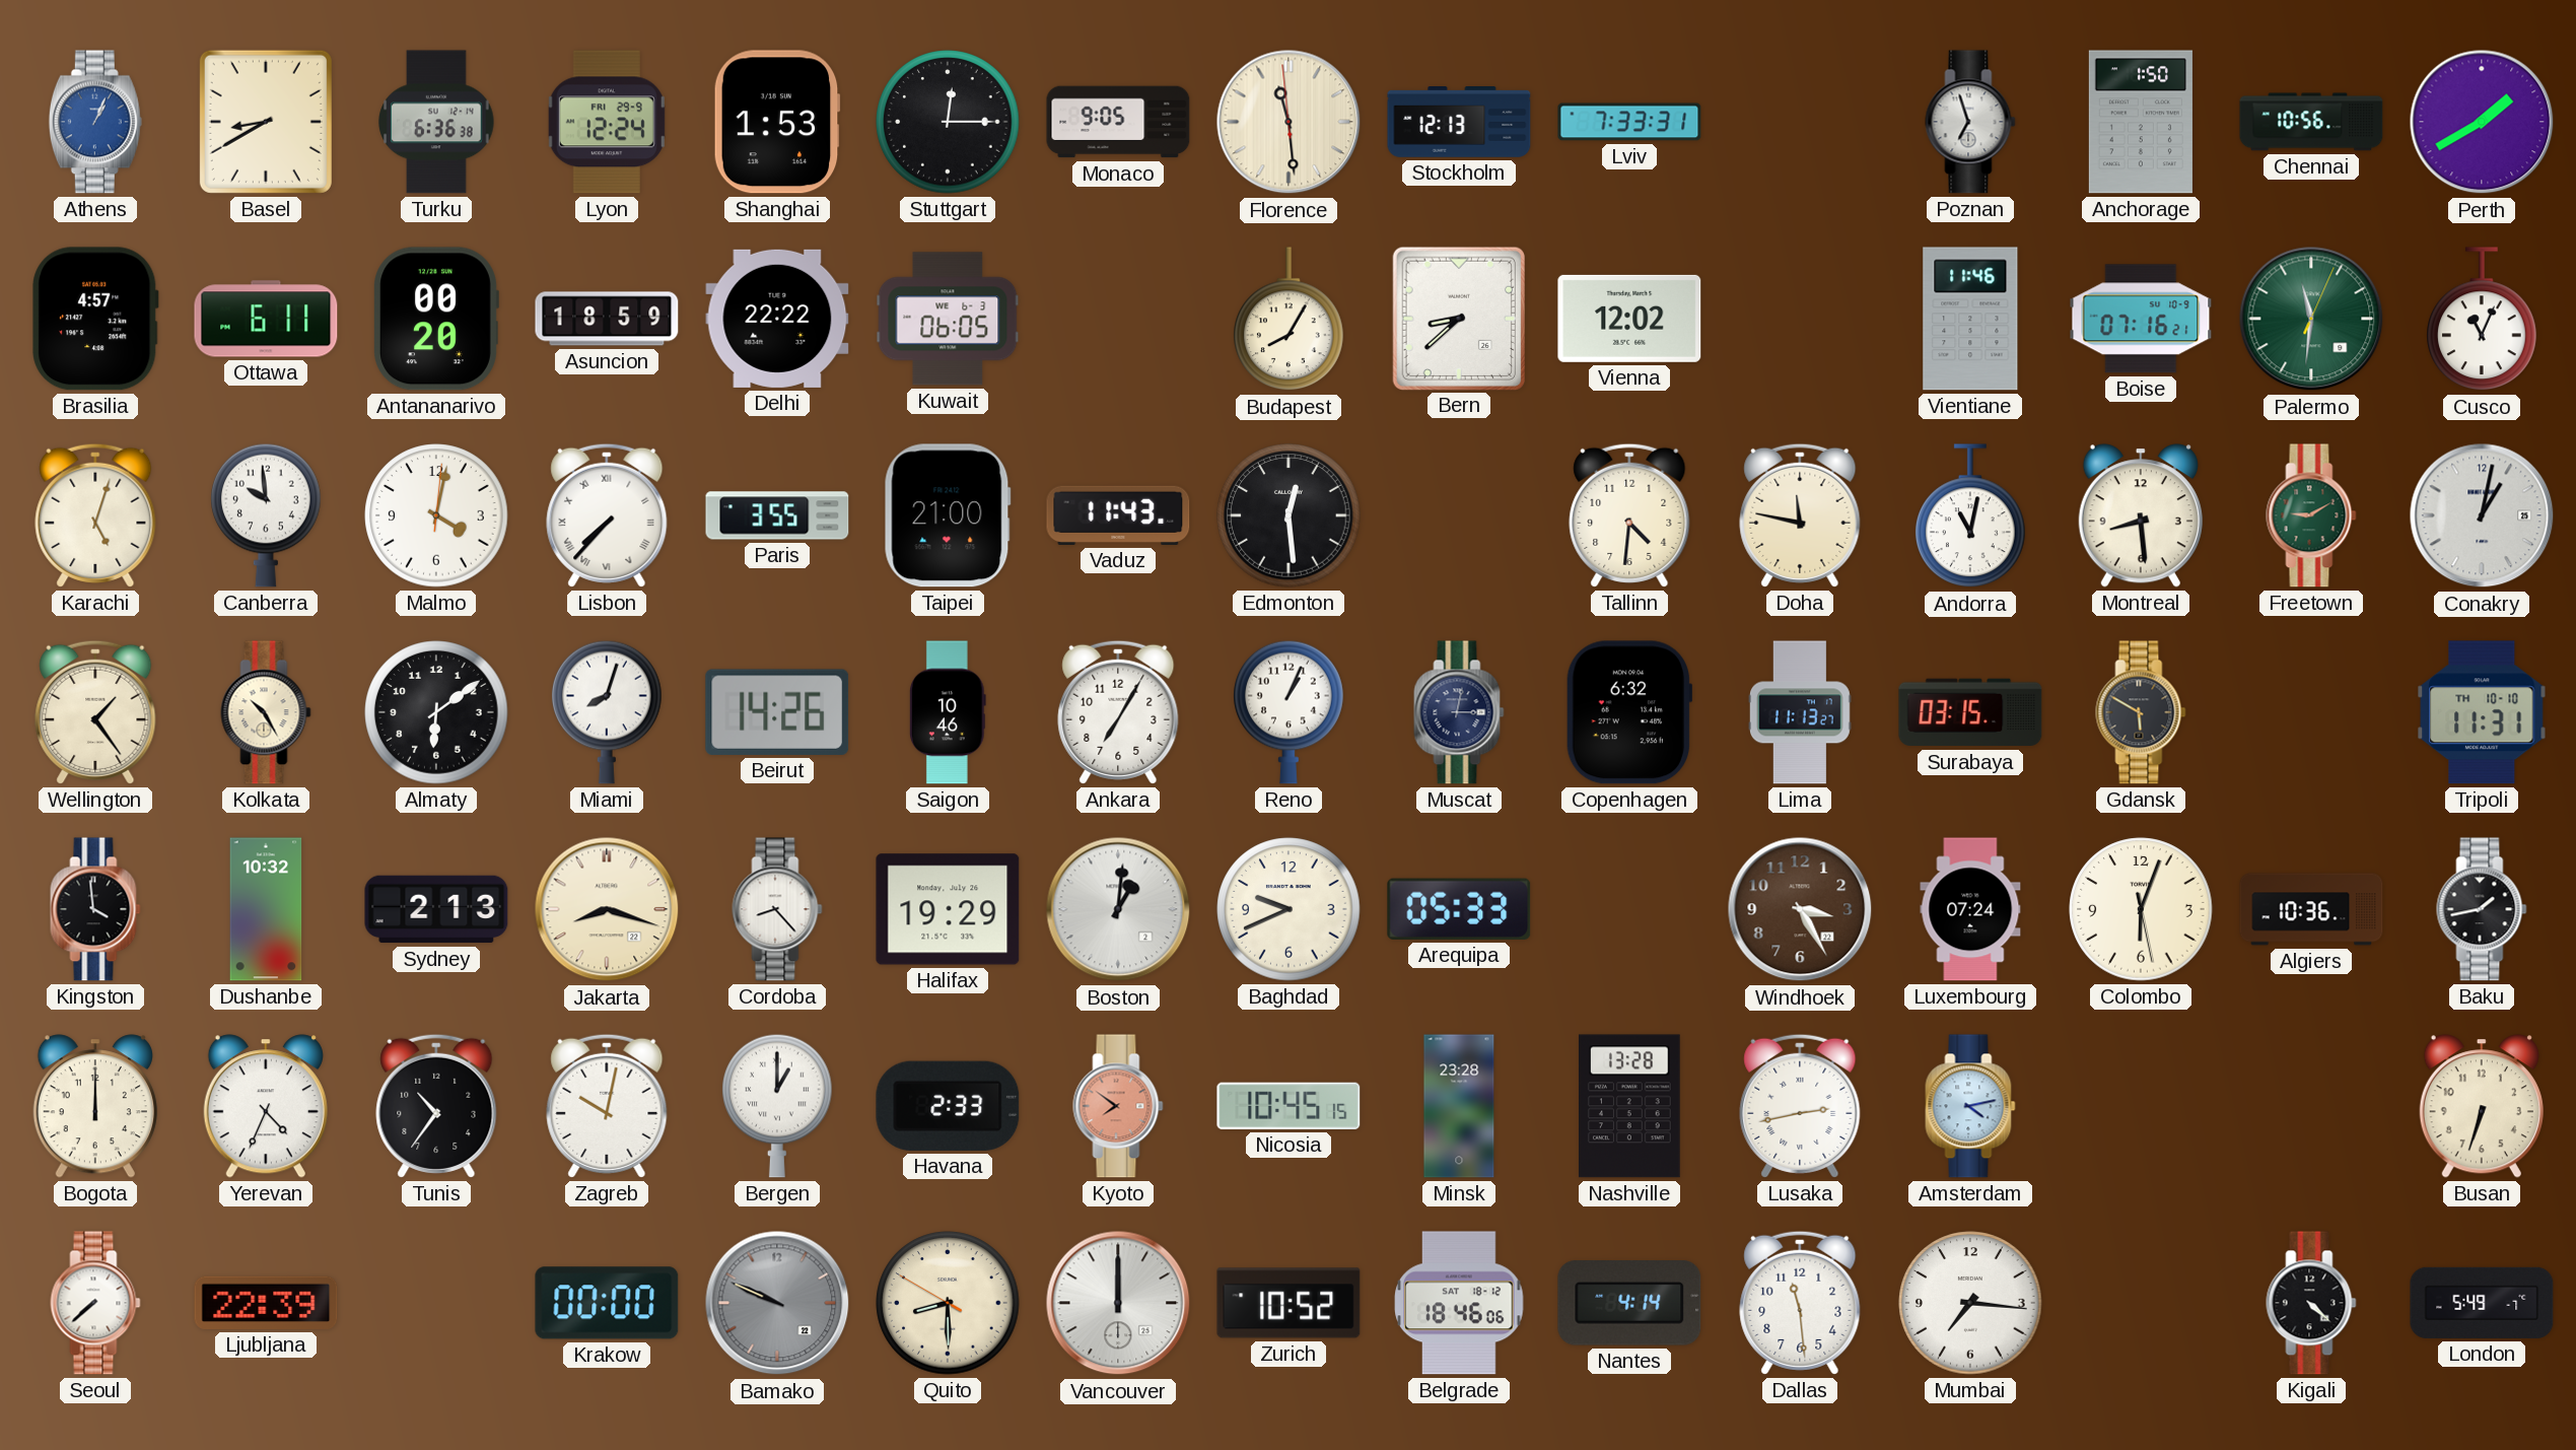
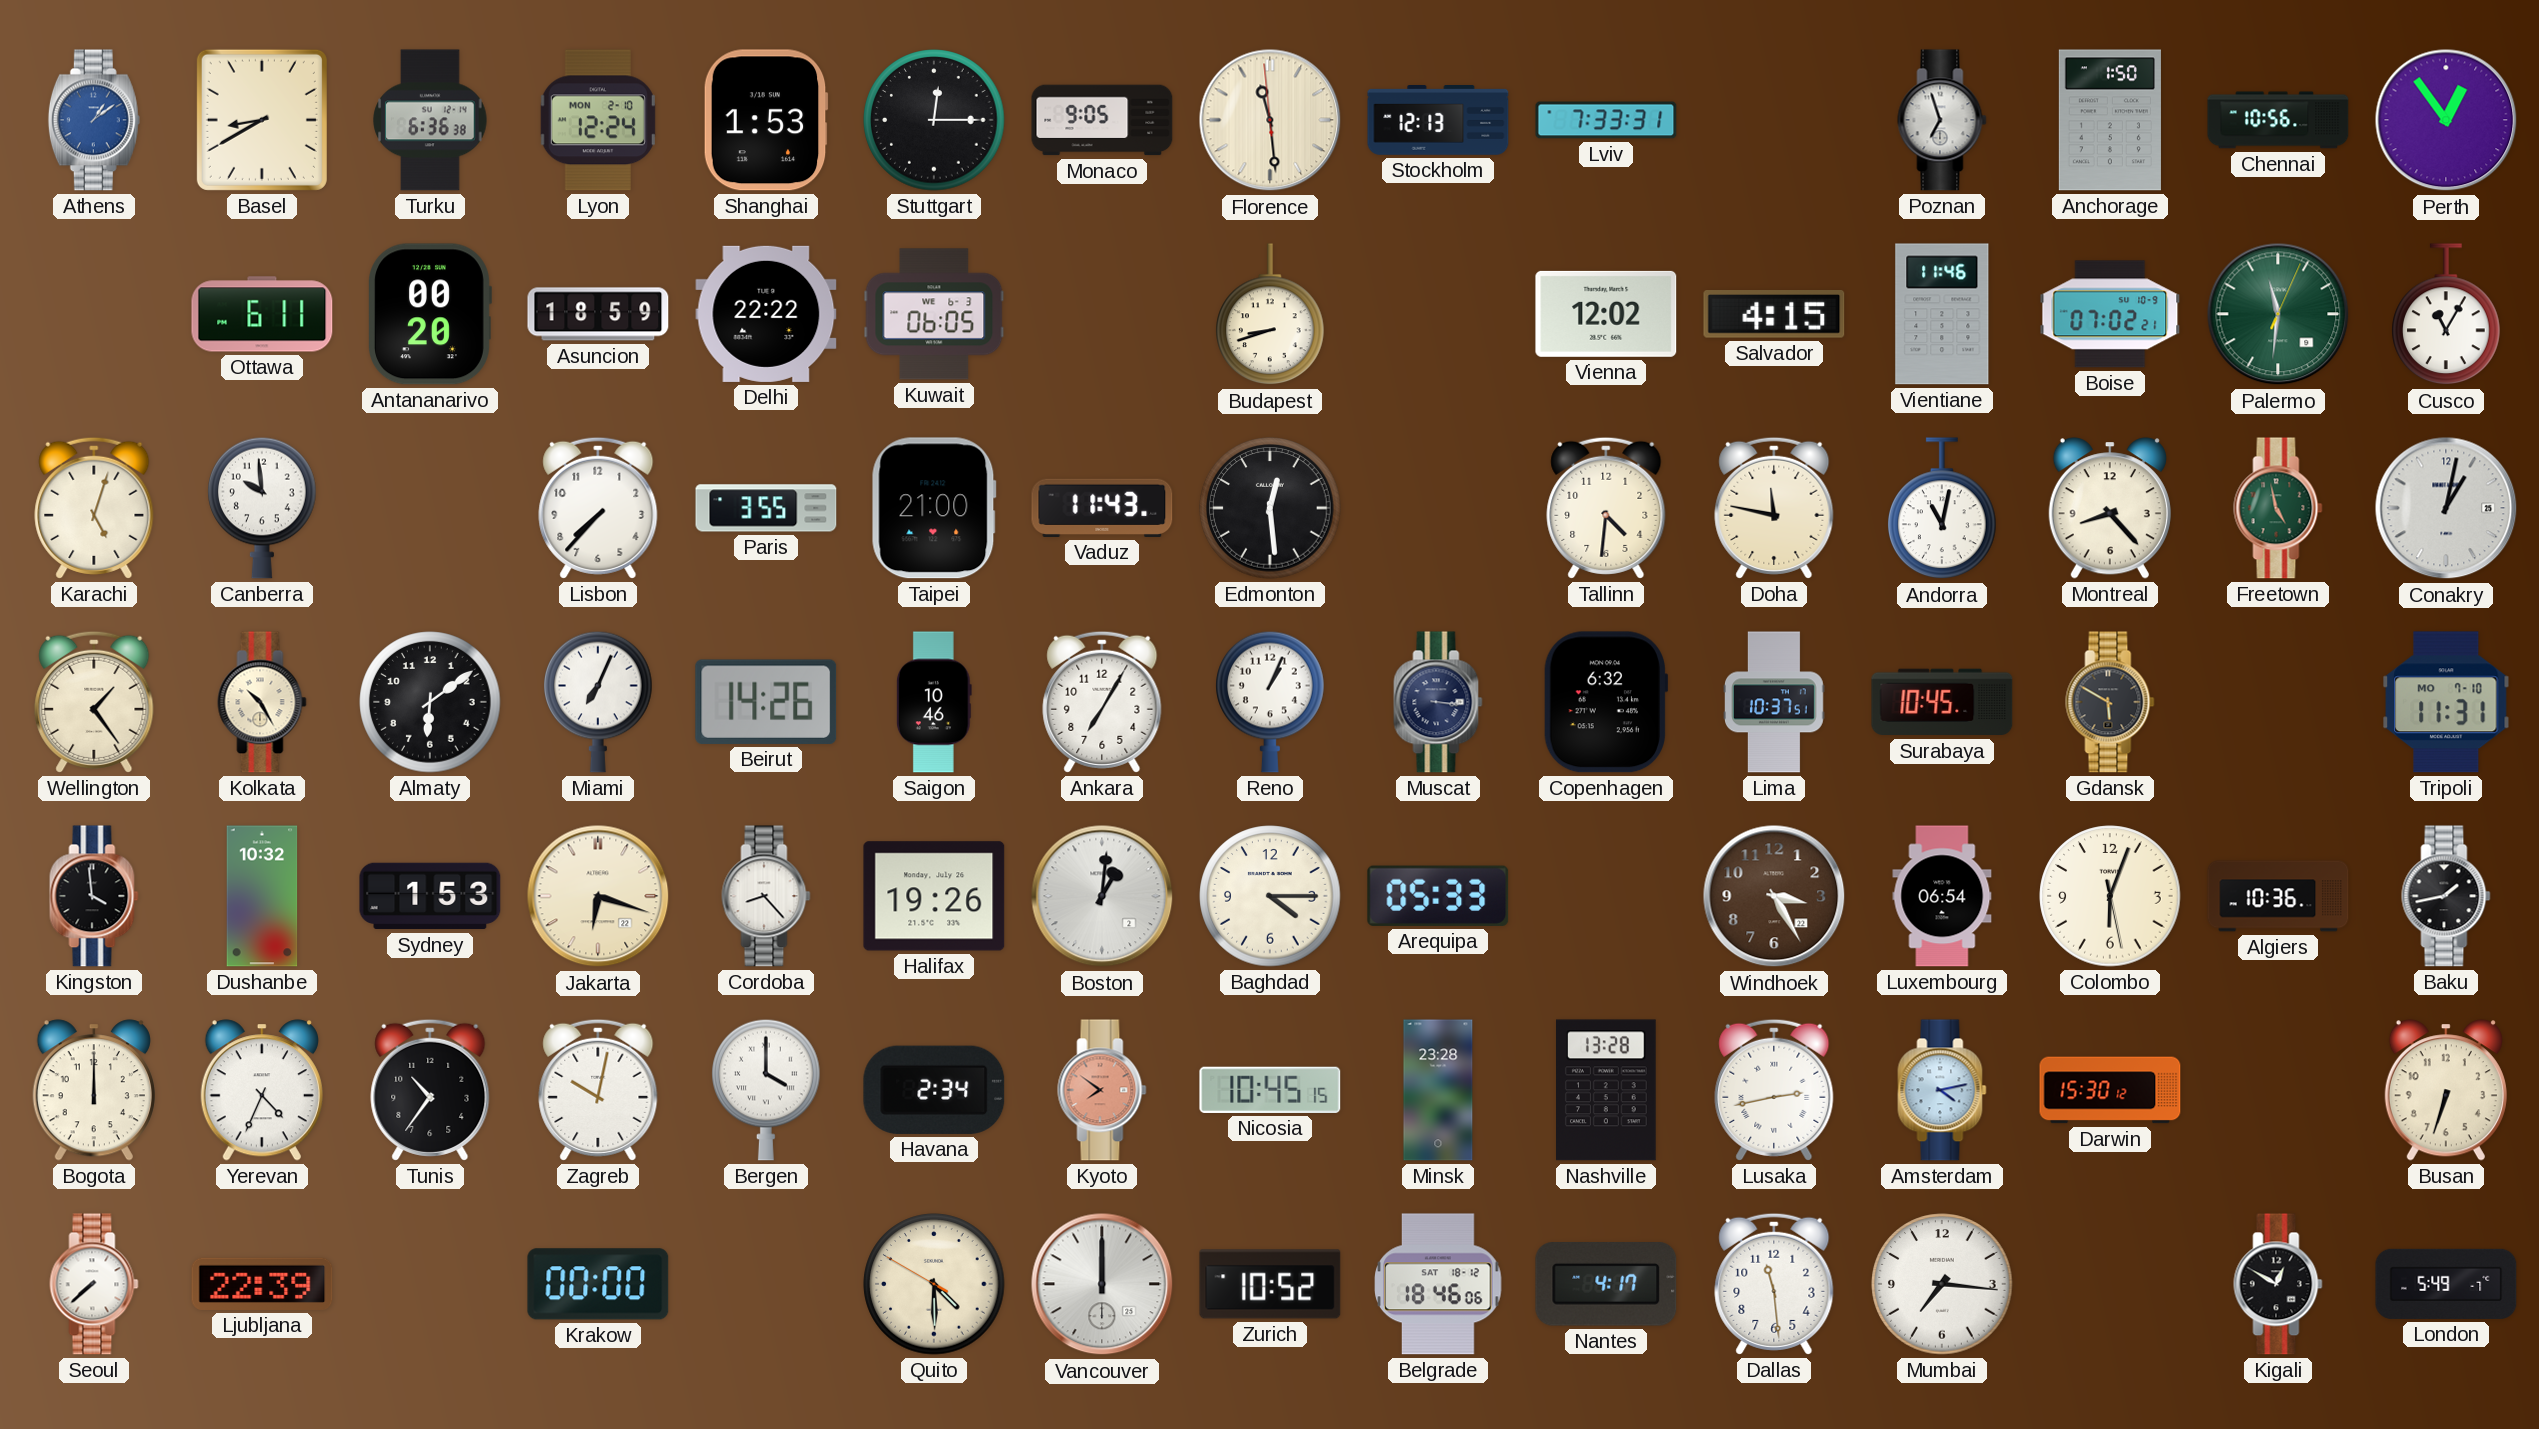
Athens: 1:04 -> 1:09
Lyon date: FRI 29-9 -> MON 2-10
Perth: 1:40 -> 12:54
Brasilia: 4:57 -> none
Budapest: 8:05 -> 8:42
Bern: 8:38 -> none
Salvador: none -> 4:15
Boise: 07:16 -> 07:02
Cusco: 11:04 -> 11:05
Malmo: 4:02 -> none
Lisbon numerals: Roman -> Arabic
Montreal: 8:29 -> 8:23
Freetown: 9:10 -> 4:58
Miami: 8:03 -> 7:04
Muscat: 3:02 -> 3:16
Lima: 11:13 -> 10:37
Surabaya: 03:15 -> 10:45
Tripoli date: TH 10-10 -> MO 7-10
Sydney: 2:13 -> 1:53
Jakarta: 8:18 -> 6:18
Halifax: 19:29 -> 19:26
Baghdad: 9:41 -> 4:15
Luxembourg: 07:24 -> 06:54
Bergen: 1:00 -> 4:00
Havana: 2:33 -> 2:34
Darwin: none -> 15:30
Bamako: 9:49 -> none
Quito: 8:29 -> 4:29
Nantes: 4:14 -> 4:17
Kigali: 4:22 -> 12:50
